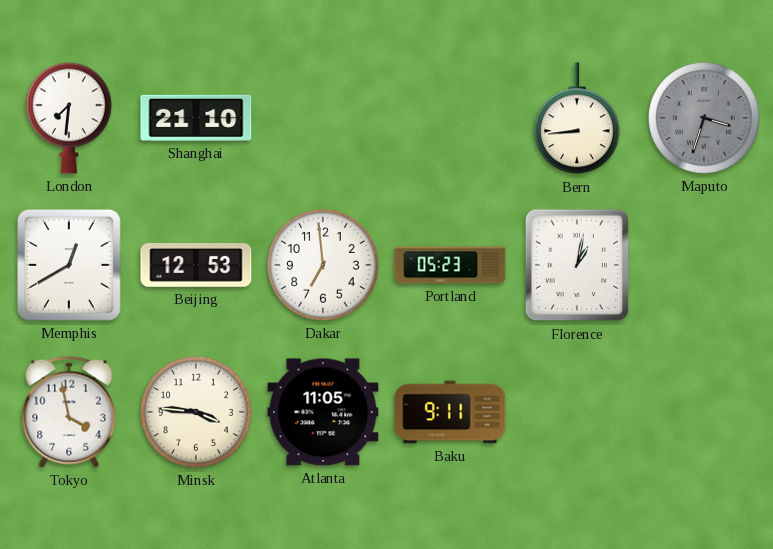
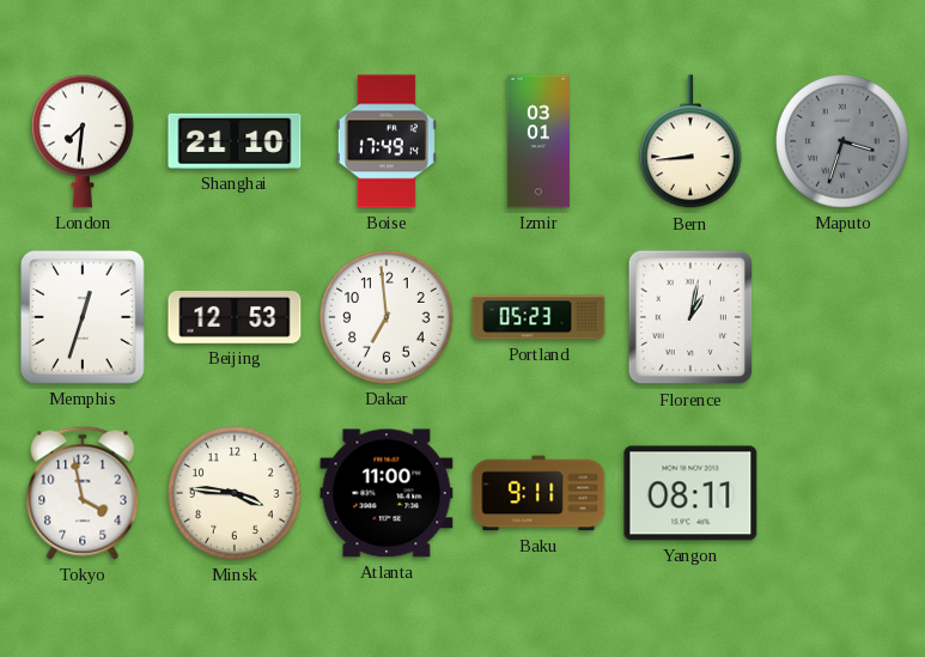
Boise: none -> 17:49
Izmir: none -> 03:01
Memphis: 12:40 -> 12:33
Atlanta: 11:05 -> 11:00
Yangon: none -> 08:11
